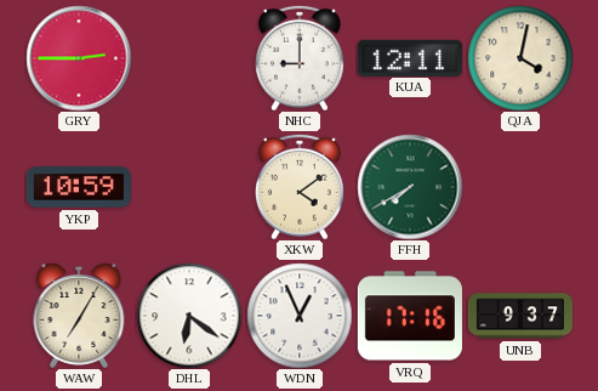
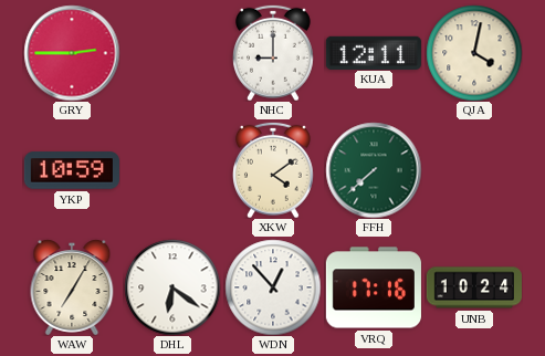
FFH: 7:40 -> 7:38
WDN: 12:56 -> 12:53
UNB: 9:37 -> 10:24
